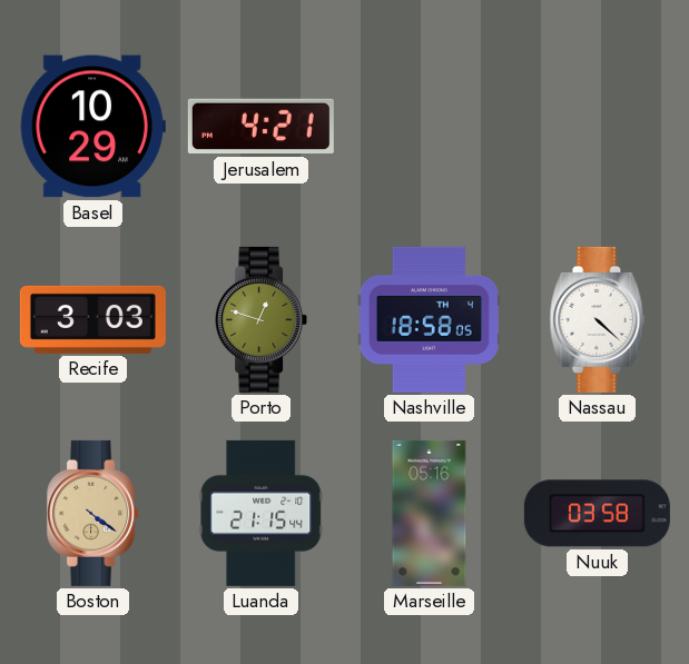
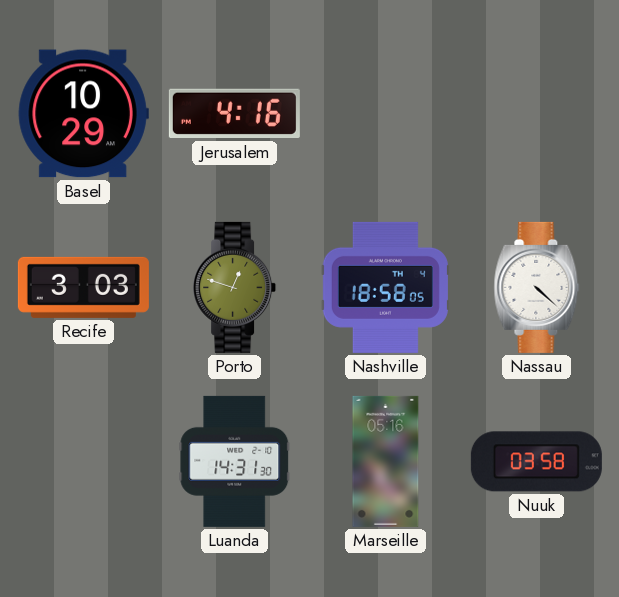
Jerusalem: 4:21 -> 4:16
Boston: 4:21 -> none
Luanda: 21:15 -> 14:31
